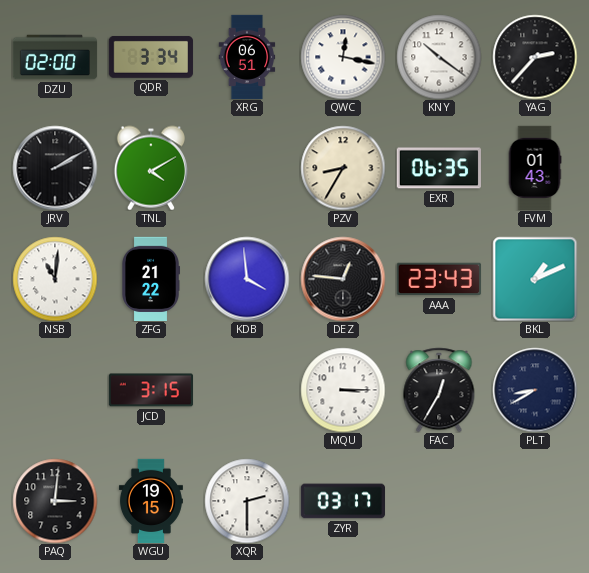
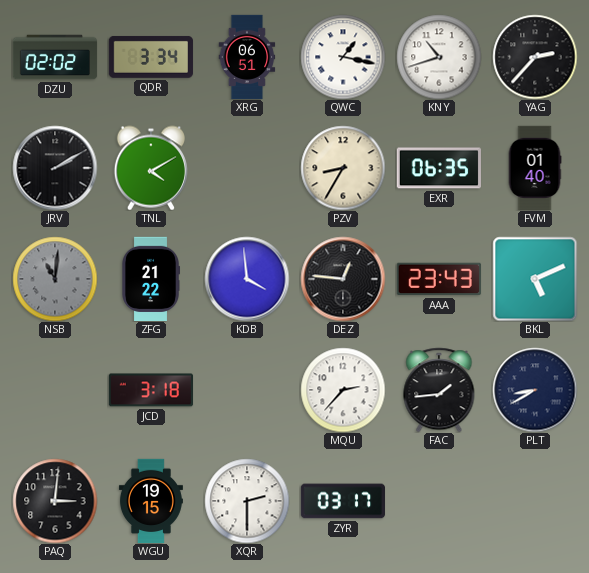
DZU: 02:00 -> 02:02
QWC: 12:17 -> 1:17
KNY: 10:21 -> 10:42
FVM: 01:43 -> 01:40
NSB dial: white -> grey
BKL: 1:11 -> 5:11
JCD: 3:15 -> 3:18
MQU: 3:15 -> 2:37
FAC: 12:35 -> 1:44
